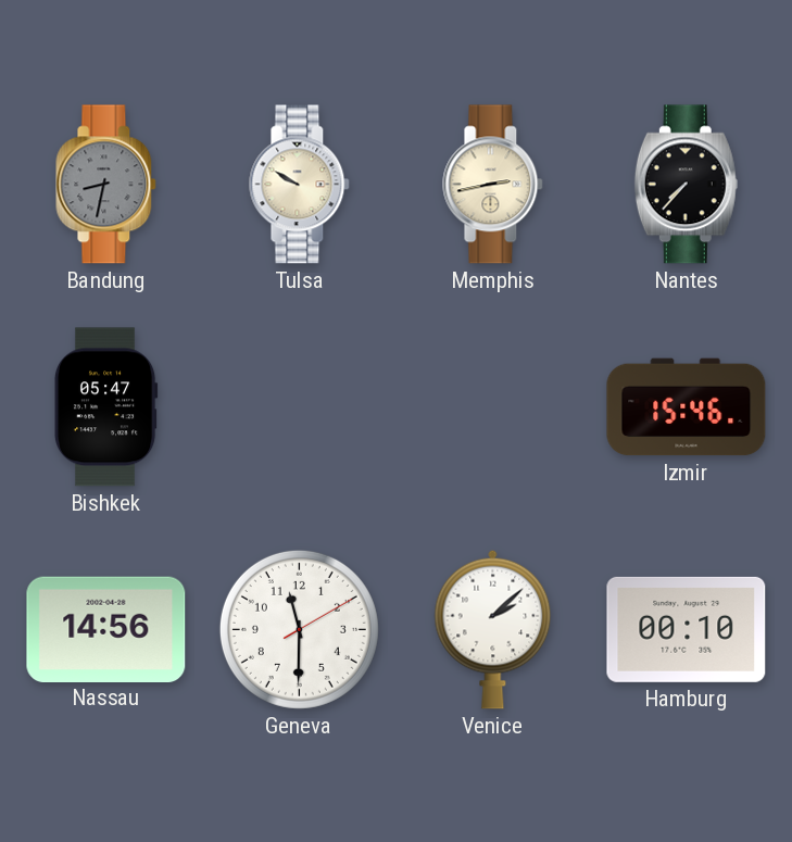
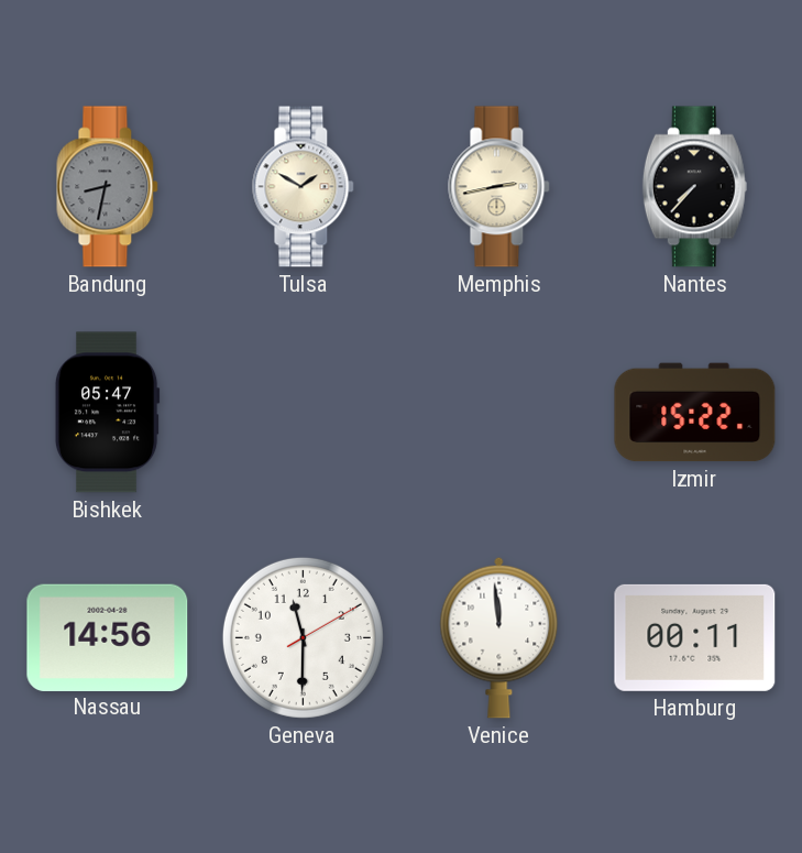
Tulsa: 9:50 -> 1:50
Izmir: 15:46 -> 15:22
Venice: 2:08 -> 11:59
Hamburg: 00:10 -> 00:11
